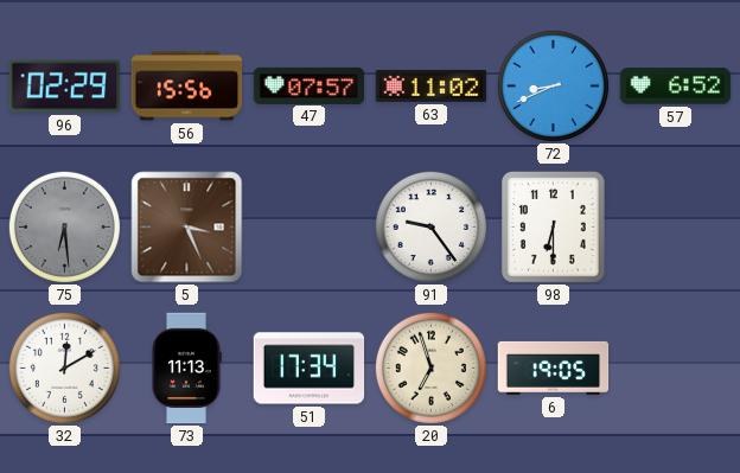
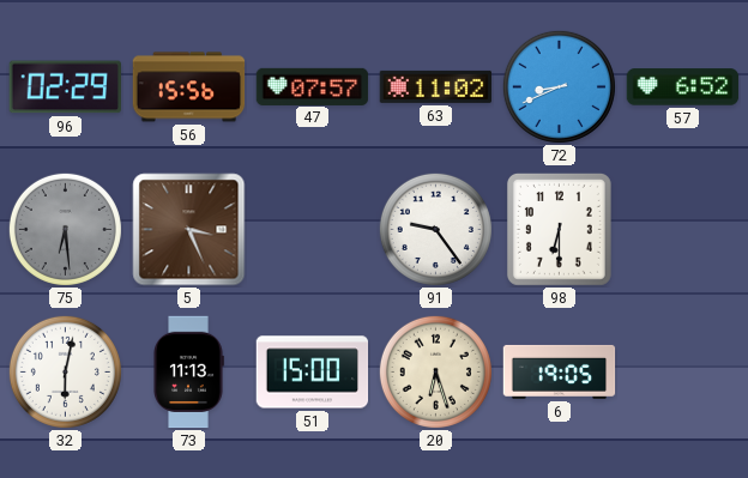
32: 12:10 -> 6:02
51: 17:34 -> 15:00
20: 6:57 -> 6:27
